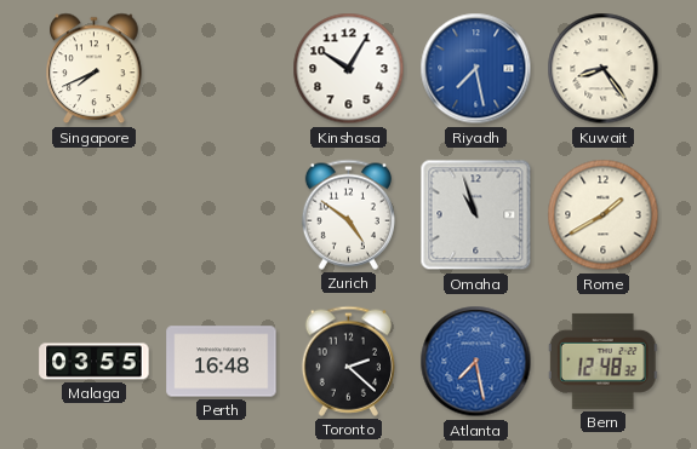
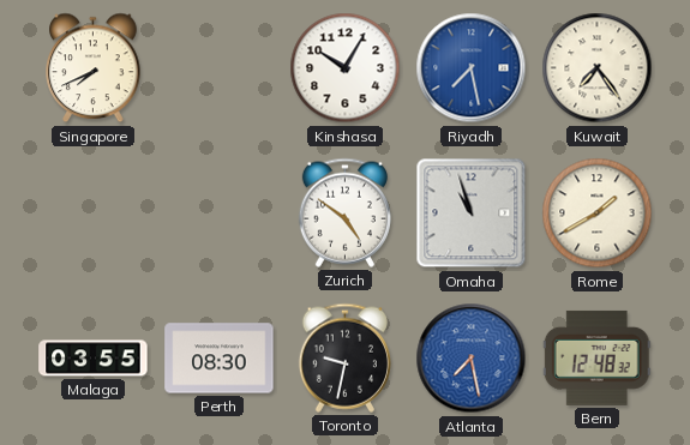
Kuwait: 8:24 -> 7:24
Perth: 16:48 -> 08:30
Toronto: 2:22 -> 9:32
